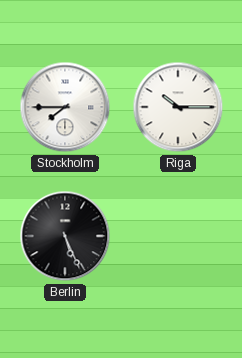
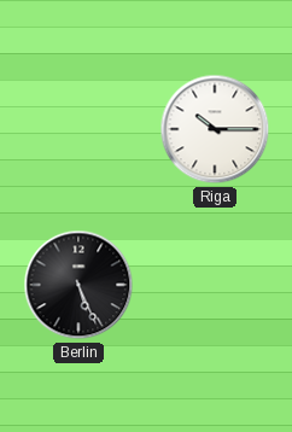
Stockholm: 7:45 -> none
